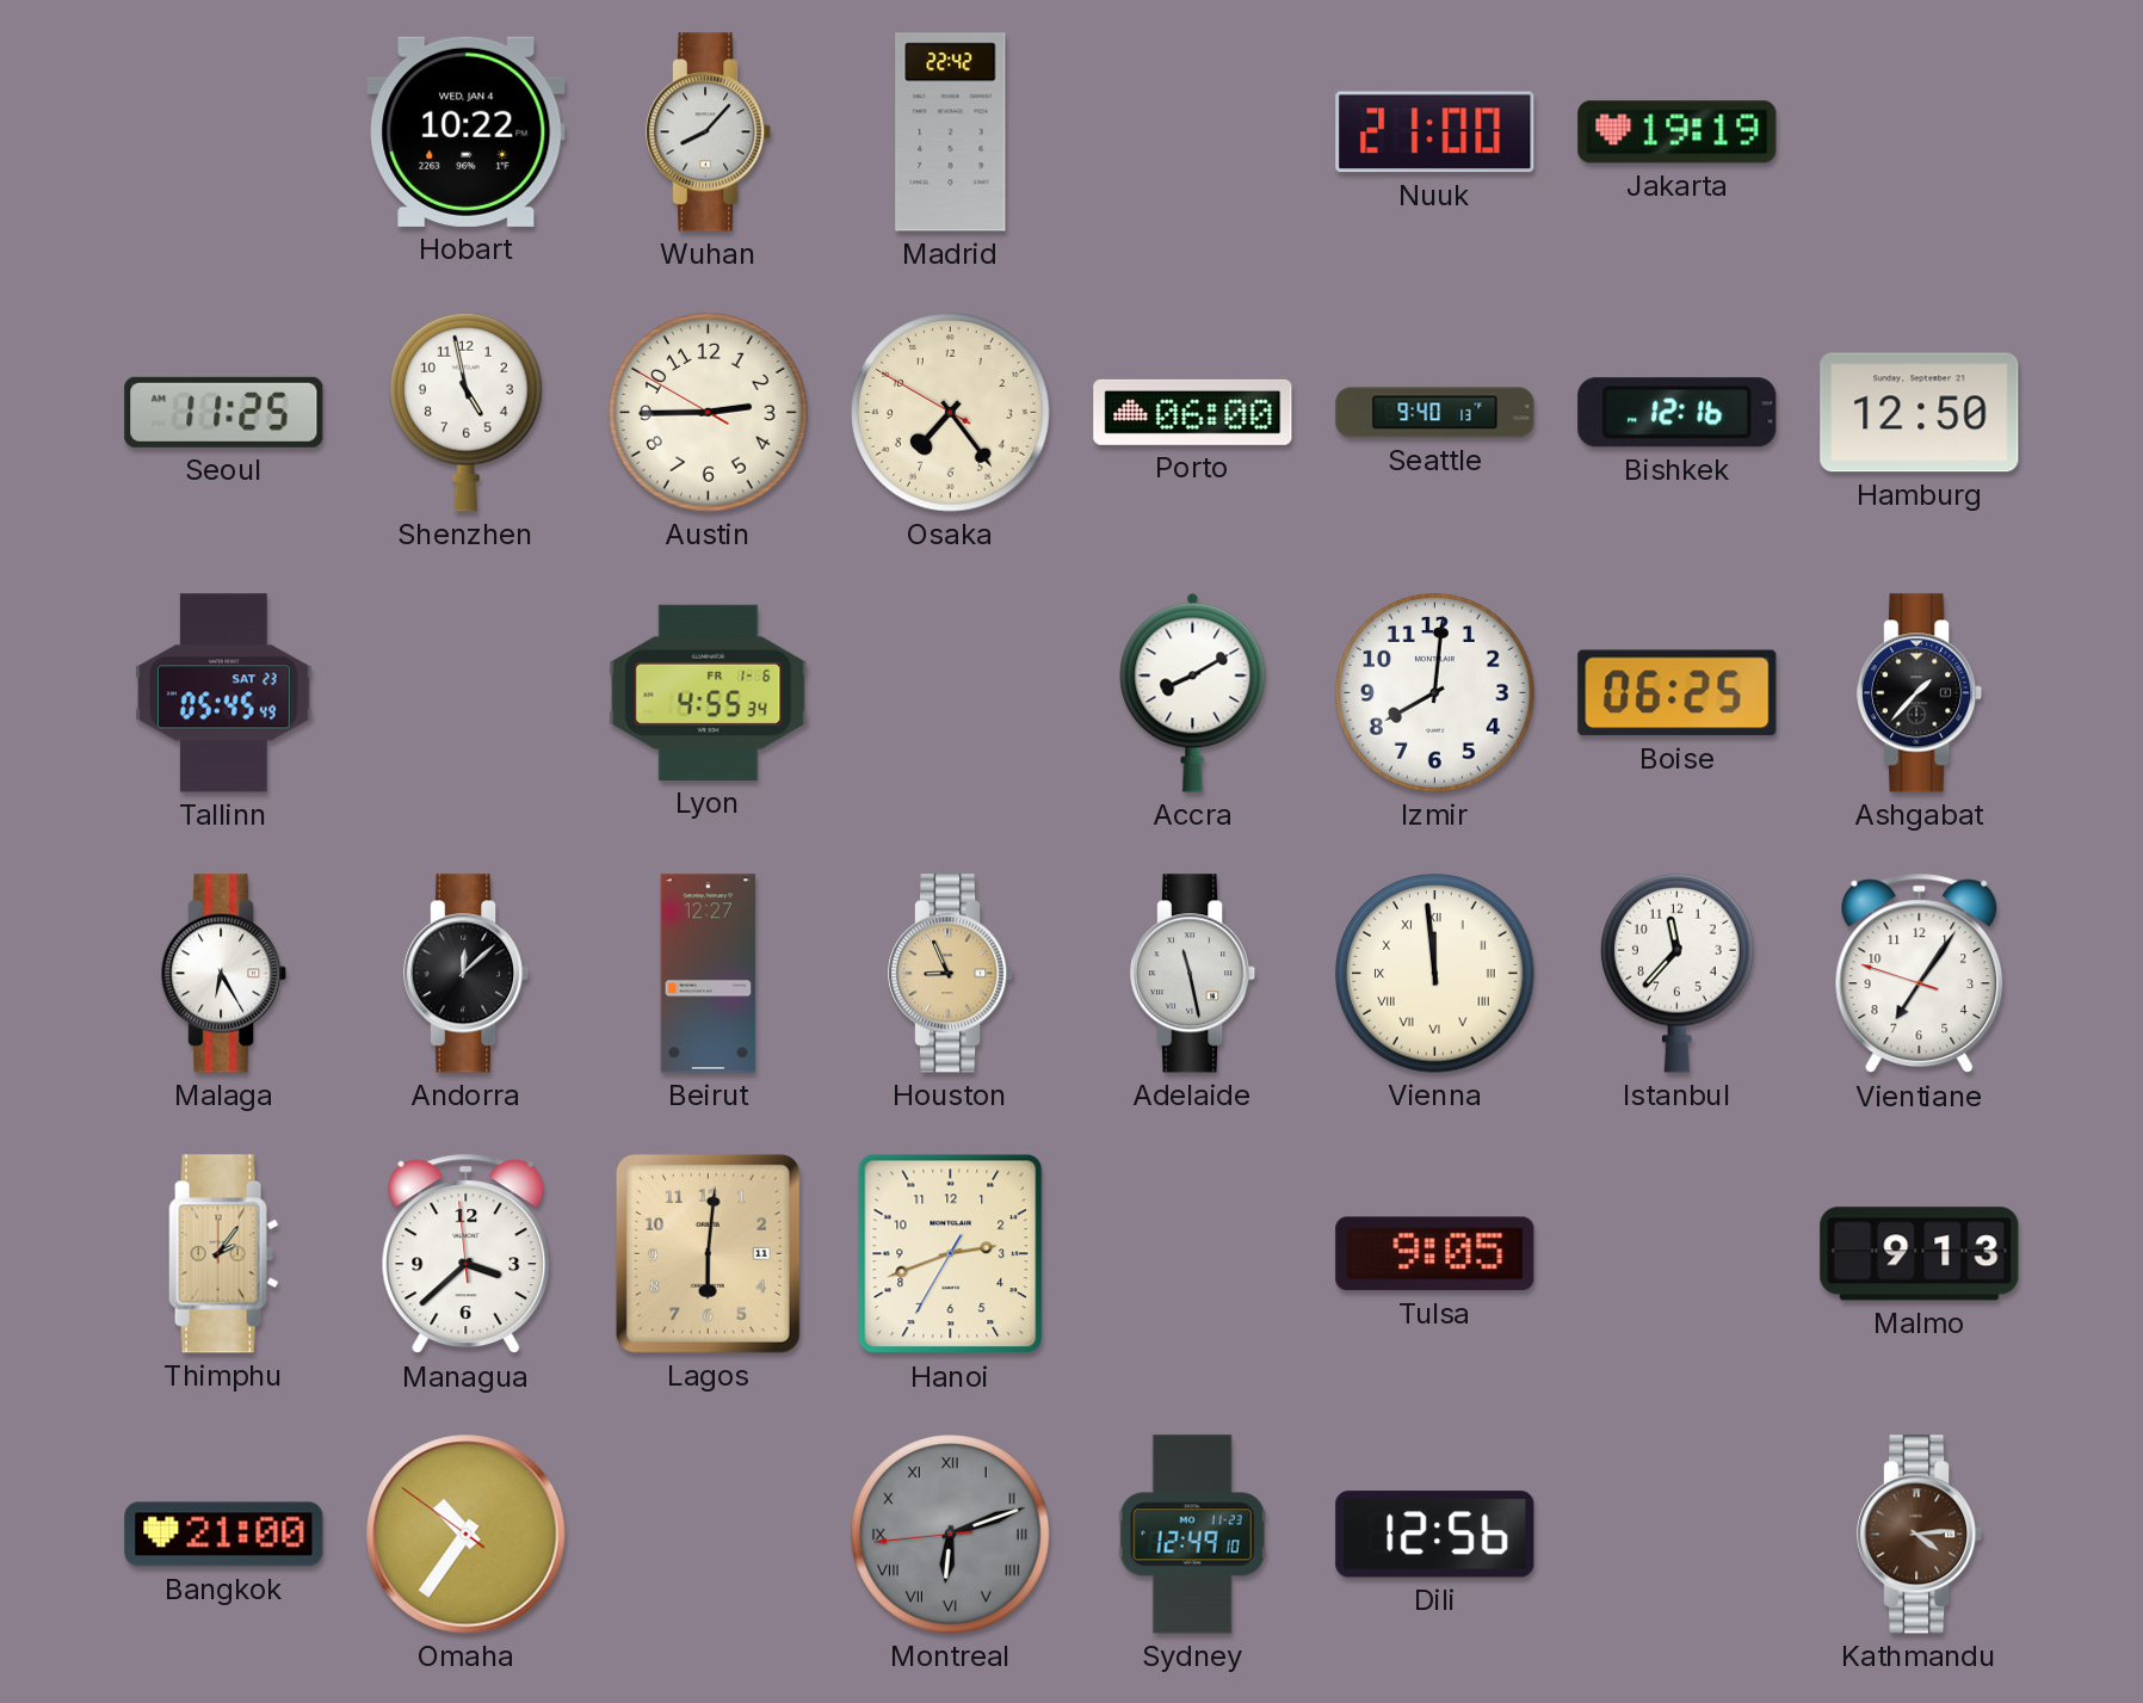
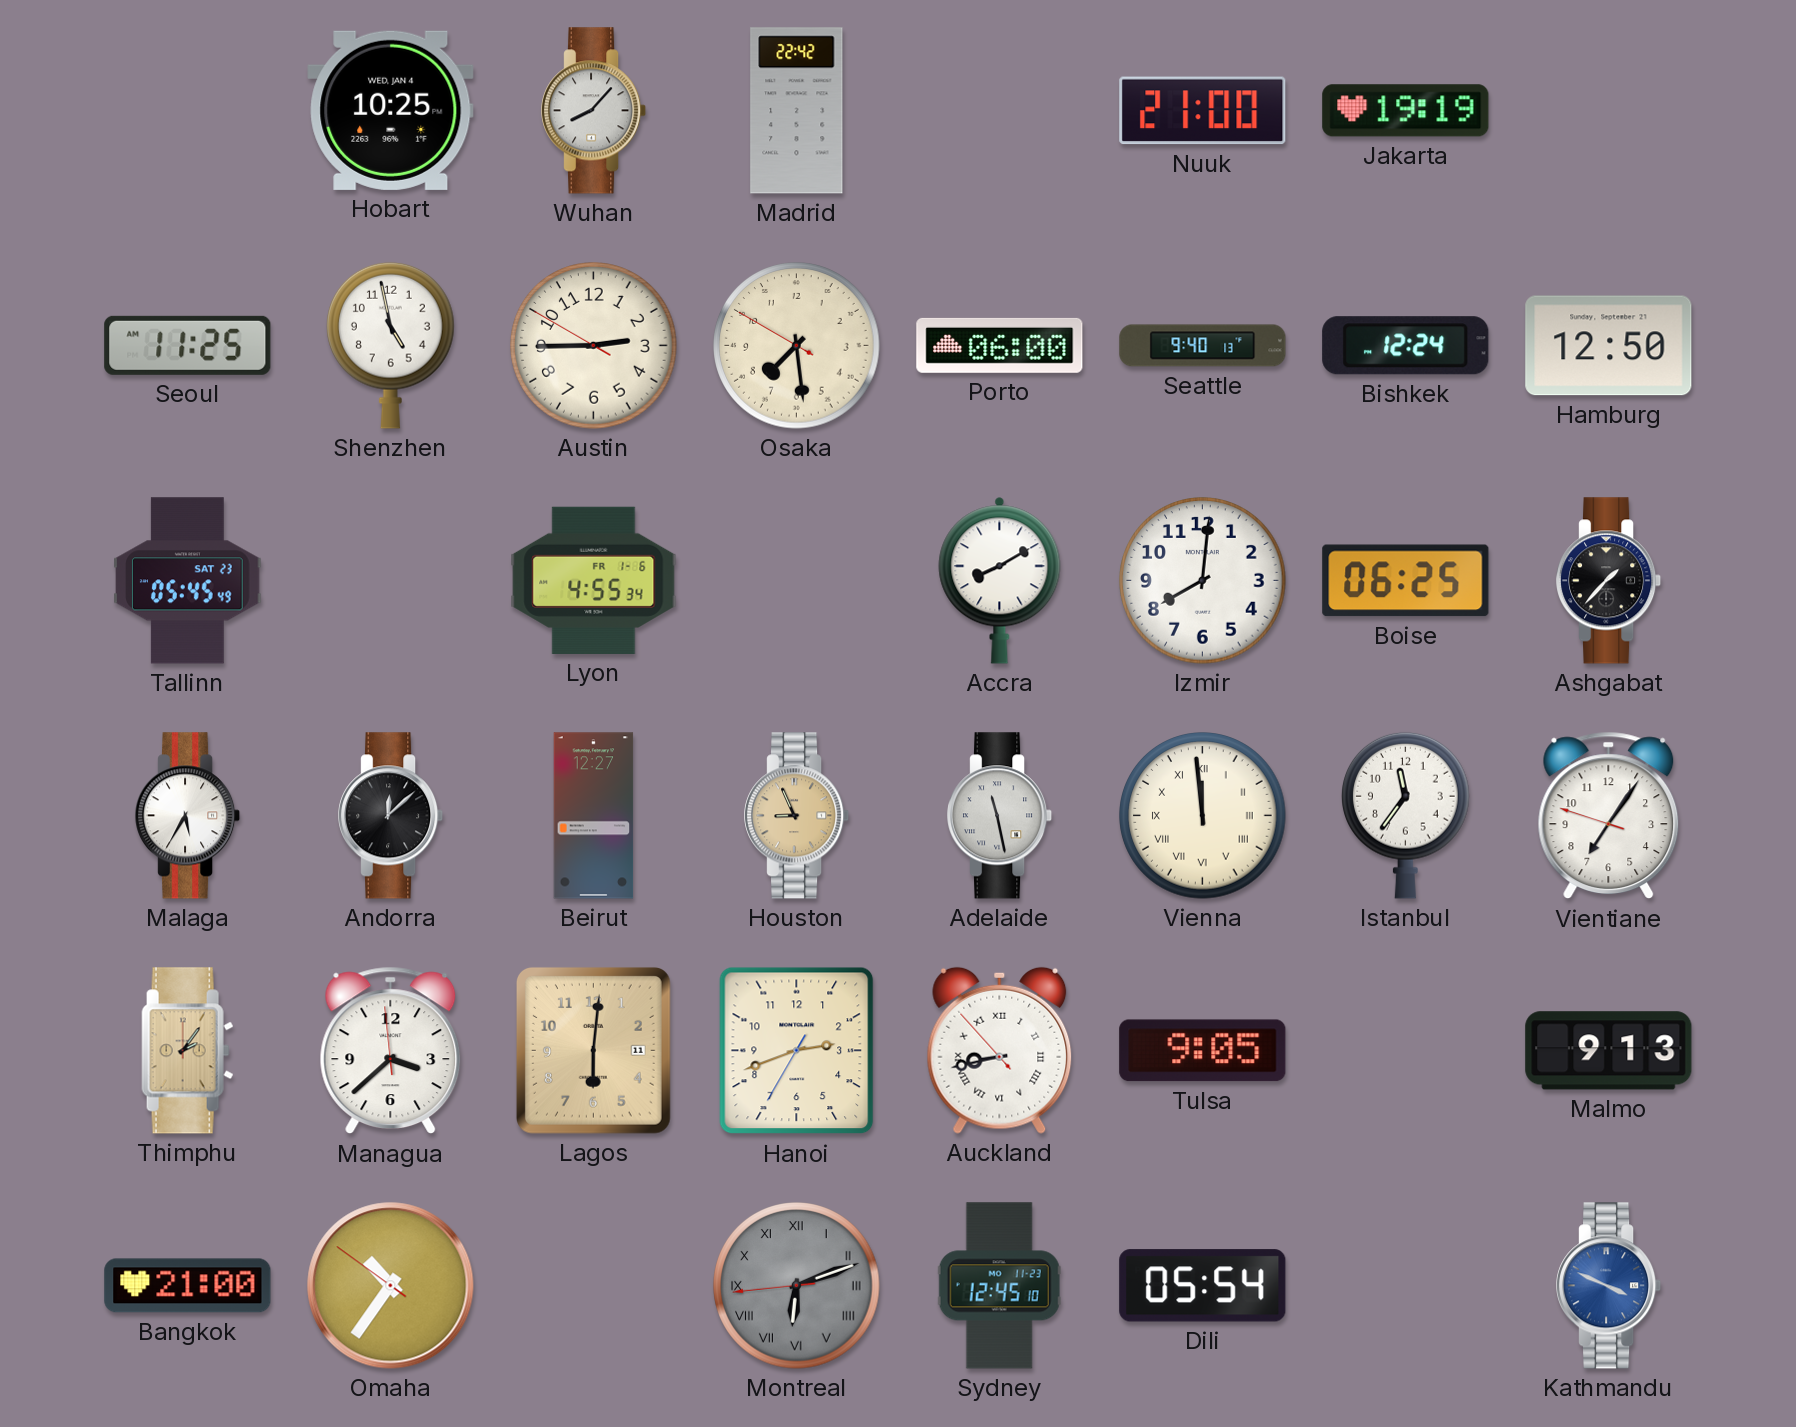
Hobart: 10:22 -> 10:25
Osaka: 7:23 -> 7:28
Bishkek: 12:16 -> 12:24
Malaga: 6:25 -> 5:35
Istanbul: 11:37 -> 11:36
Auckland: none -> 8:42
Sydney: 12:49 -> 12:45
Dili: 12:56 -> 05:54
Kathmandu: 4:14 -> 3:49
Kathmandu dial: brown -> blue
